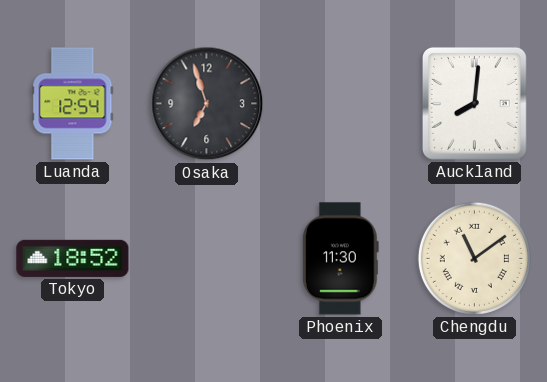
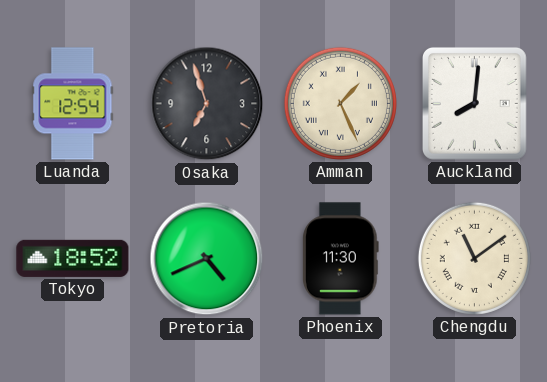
Amman: none -> 1:26
Pretoria: none -> 4:41
